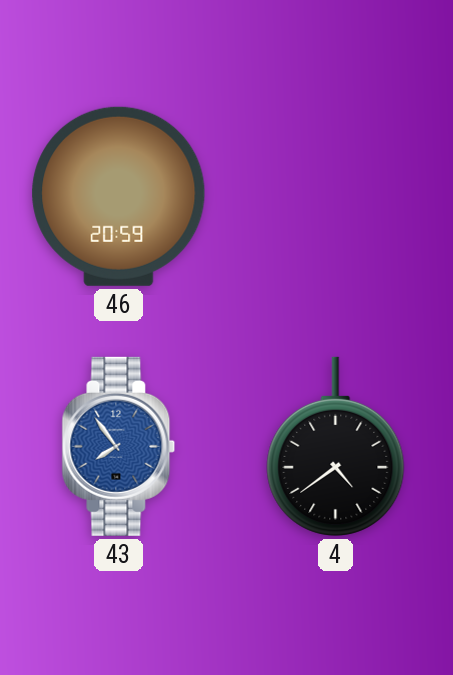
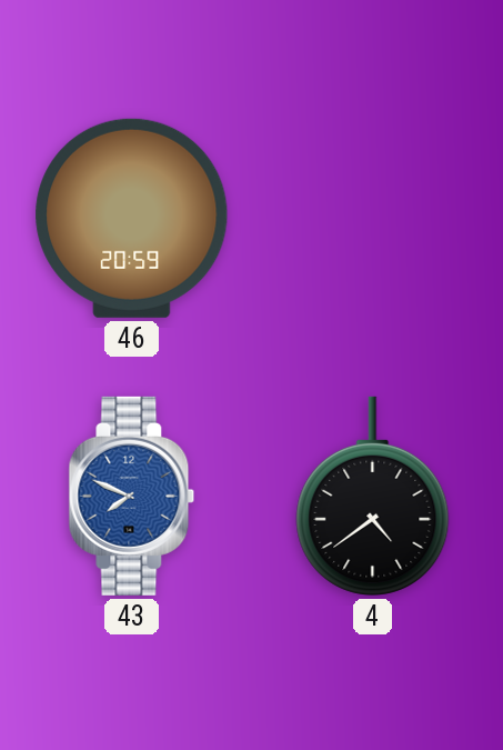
43: 7:54 -> 7:49
